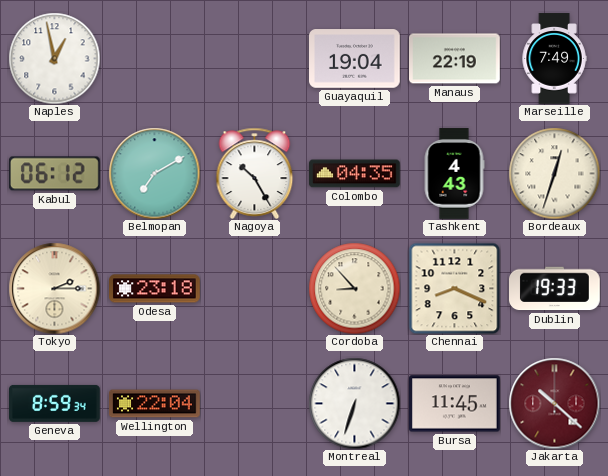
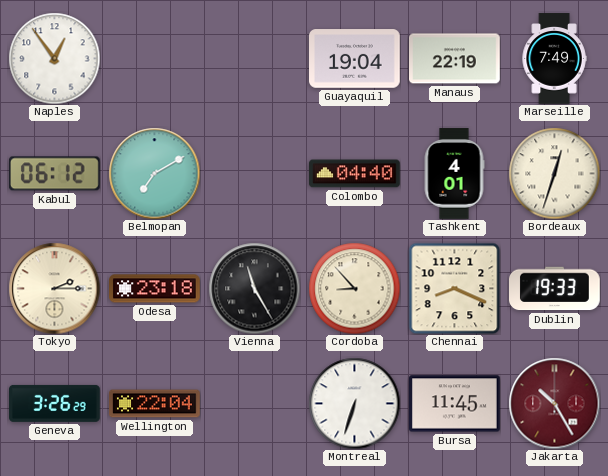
Naples: 12:58 -> 12:54
Nagoya: 10:25 -> none
Colombo: 04:35 -> 04:40
Tashkent: 4:43 -> 4:01
Vienna: none -> 11:25
Geneva: 8:59 -> 3:26
Jakarta: 10:22 -> 10:25
